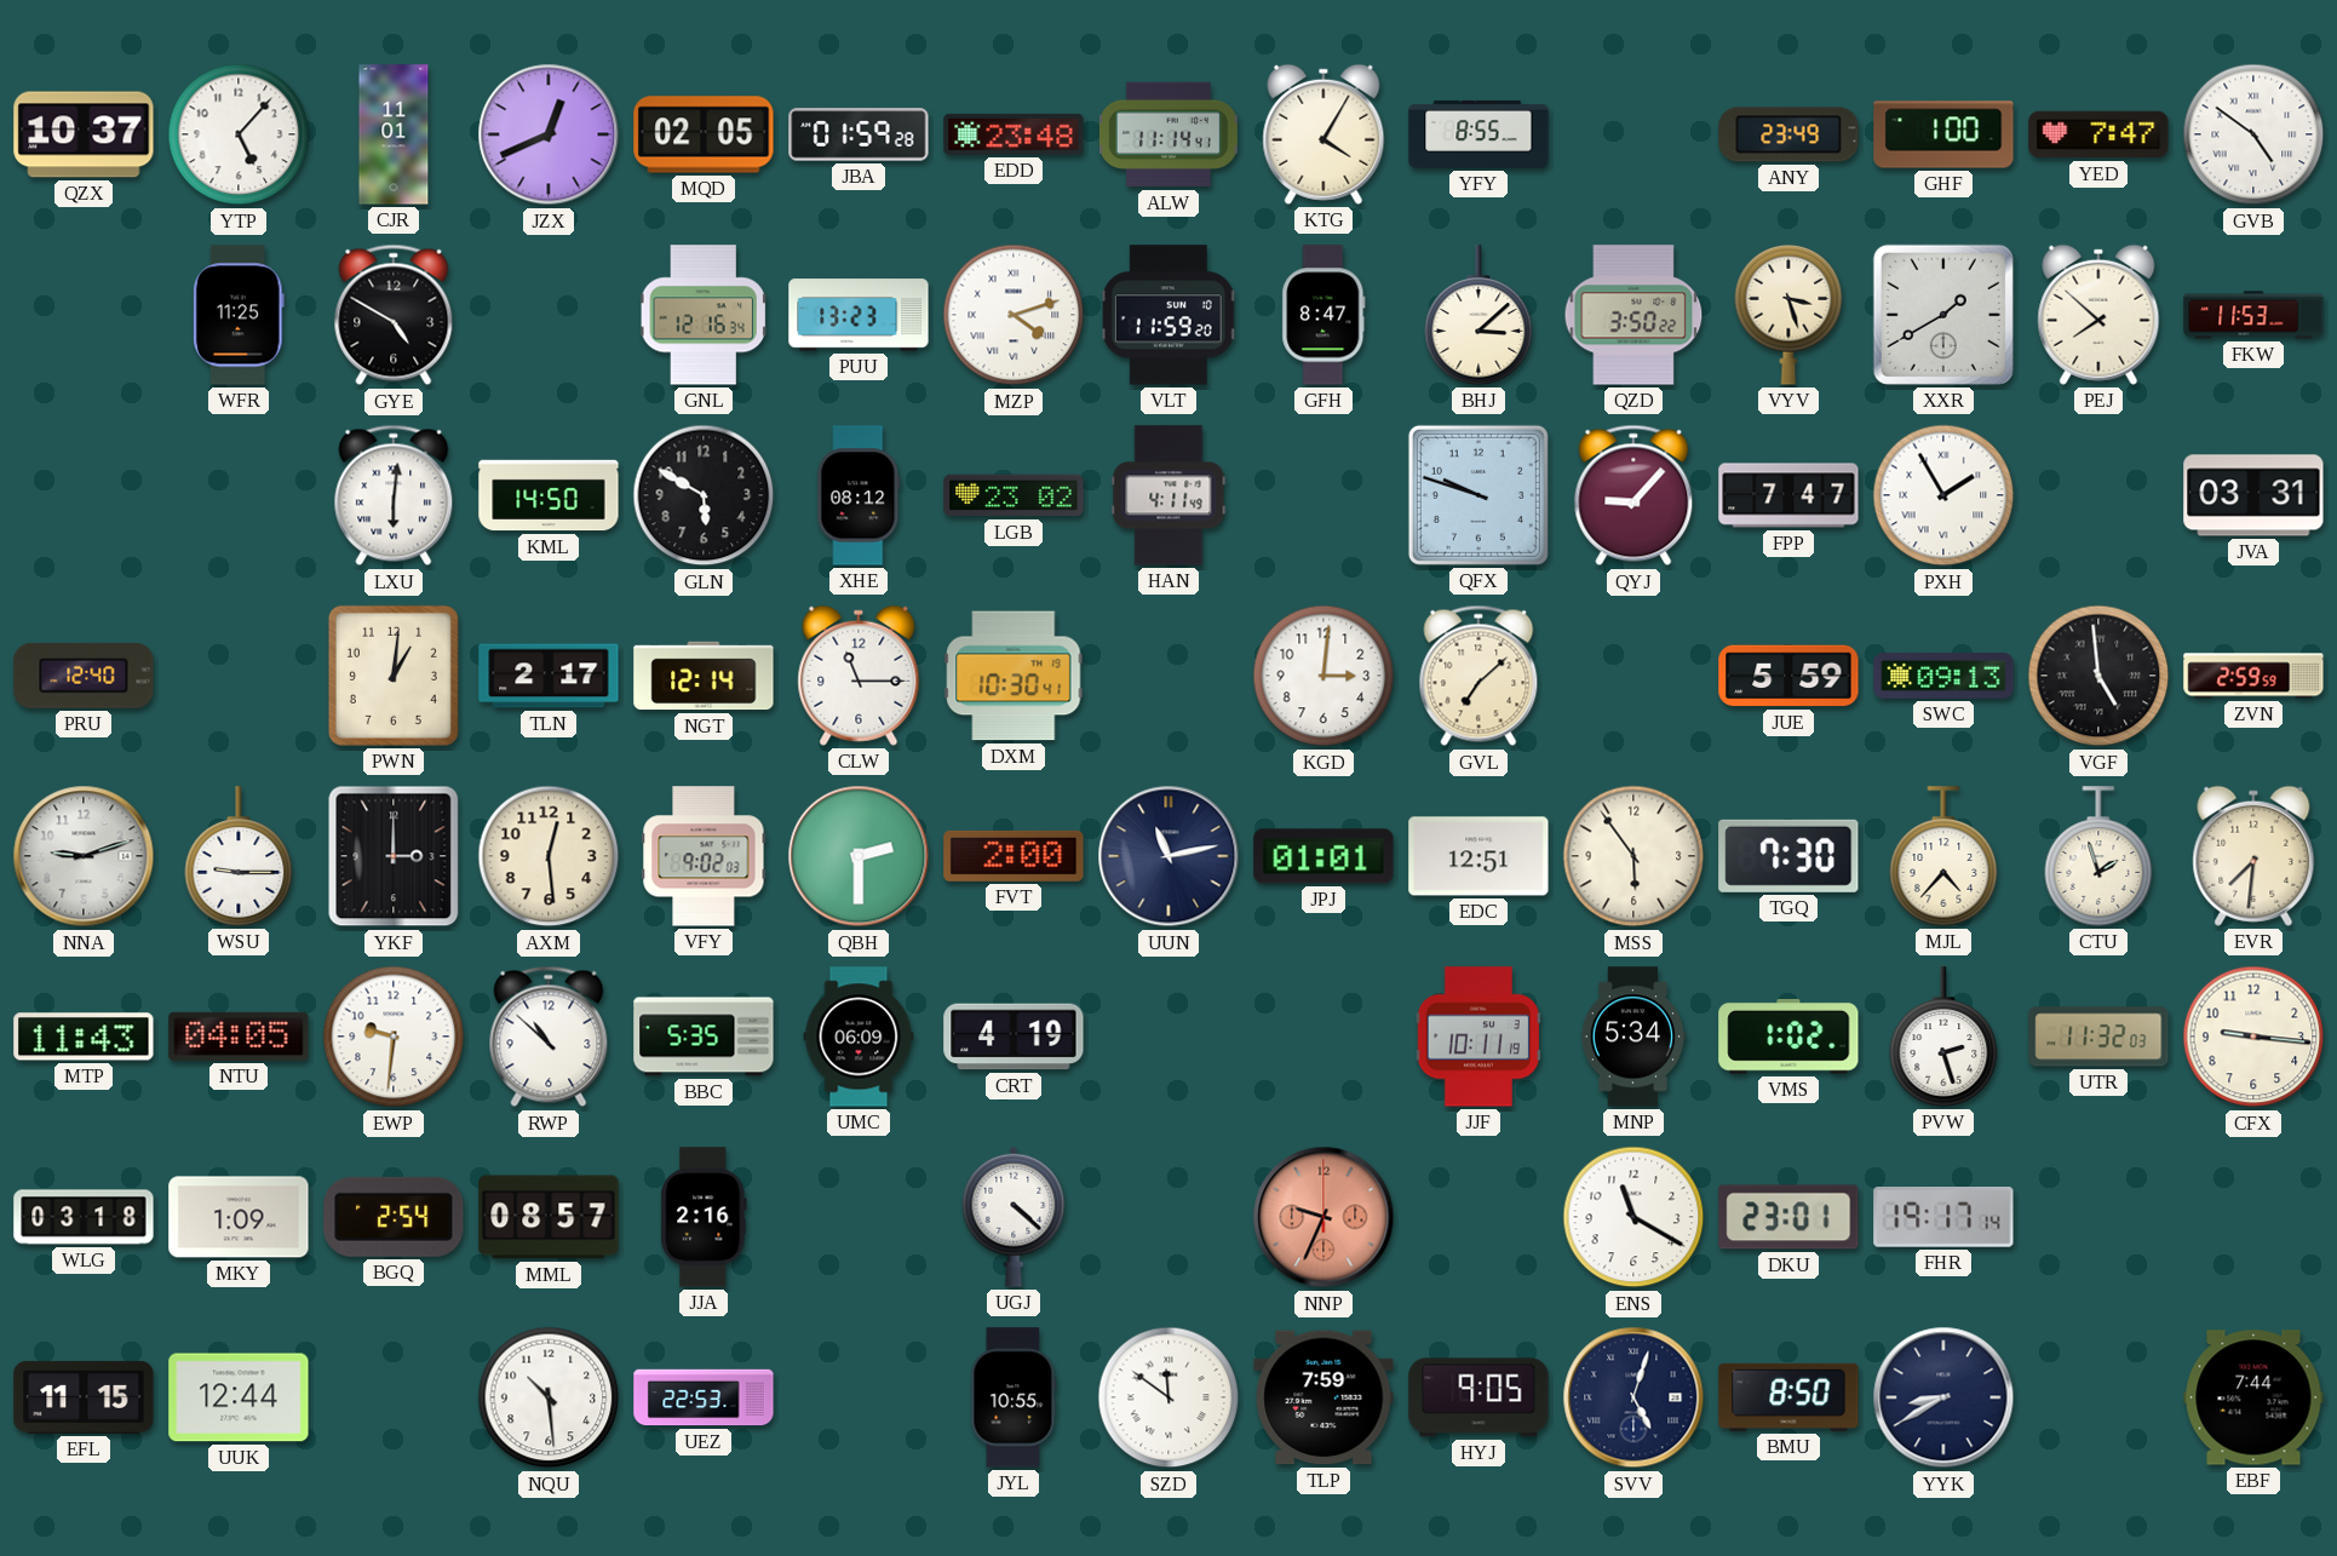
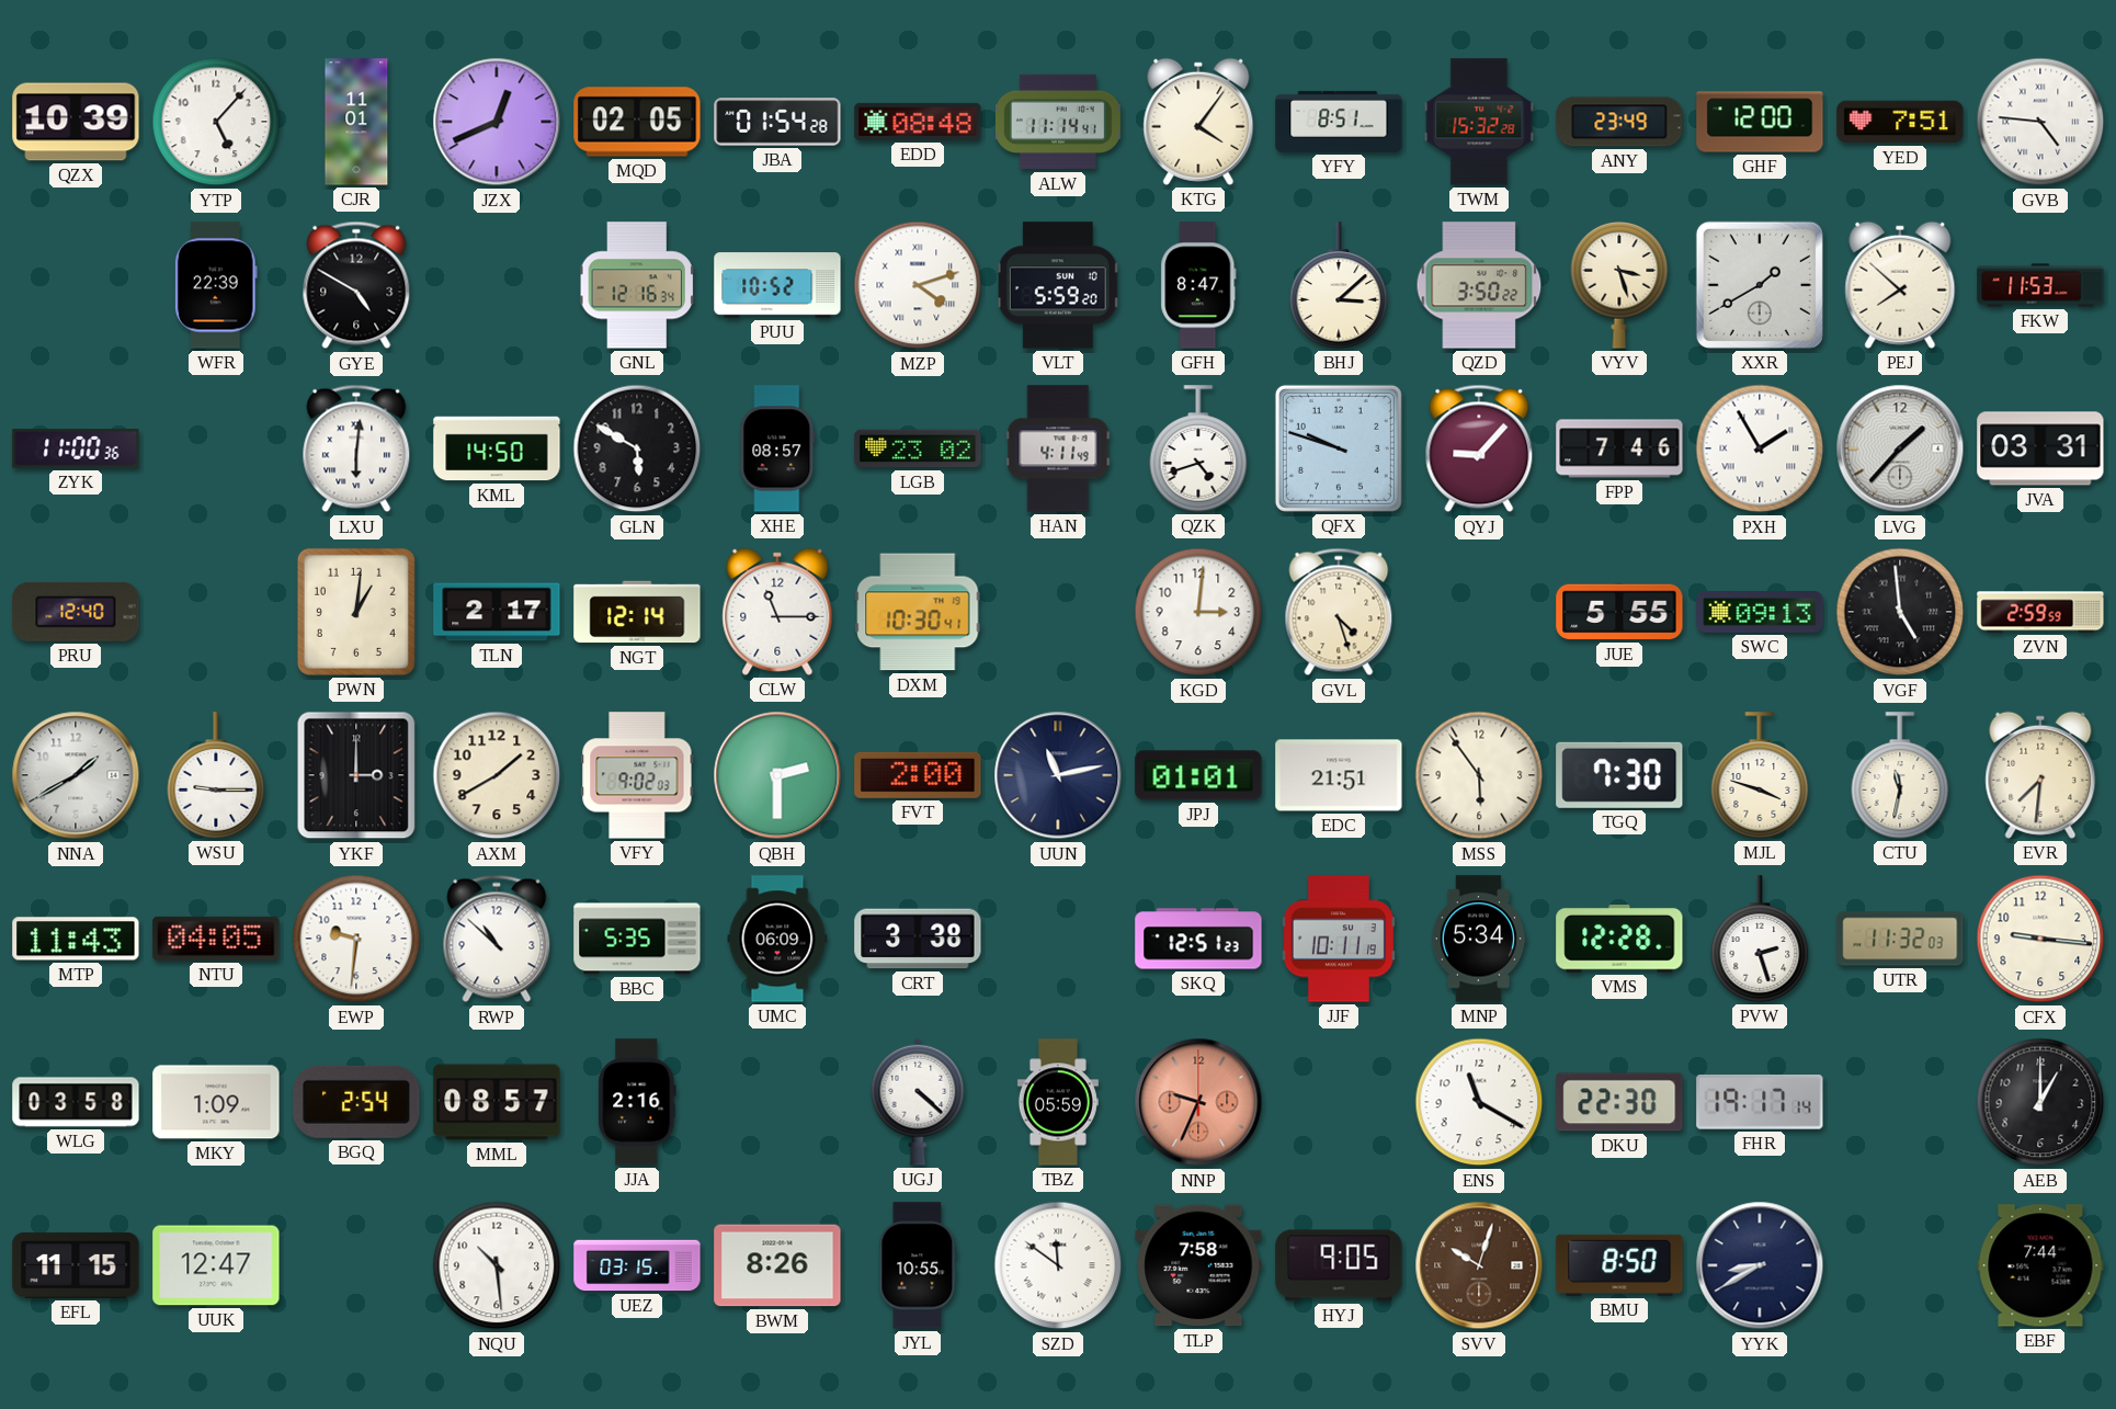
QZX: 10:37 -> 10:39
JBA: 01:59 -> 01:54
EDD: 23:48 -> 08:48
KTG: 4:05 -> 4:06
YFY: 8:55 -> 8:51
TWM: none -> 15:32
GHF: 1:00 -> 12:00
YED: 7:47 -> 7:51
GVB: 4:51 -> 4:46
WFR: 11:25 -> 22:39
PUU: 13:23 -> 10:52
VLT: 11:59 -> 5:59
ZYK: none -> 11:00
XHE: 08:12 -> 08:57
QZK: none -> 4:42
FPP: 7:47 -> 7:46
LVG: none -> 1:37
GVL: 7:08 -> 4:27
JUE: 5:59 -> 5:55
NNA: 9:12 -> 1:40
AXM: 12:29 -> 1:40
EDC: 12:51 -> 21:51
MJL: 4:37 -> 3:48
CTU: 1:57 -> 11:32
CRT: 4:19 -> 3:38
SKQ: none -> 12:51
VMS: 1:02 -> 12:28
WLG: 03:18 -> 03:58
TBZ: none -> 05:59
DKU: 23:01 -> 22:30
AEB: none -> 1:00
UUK: 12:44 -> 12:47
UEZ: 22:53 -> 03:15
BWM: none -> 8:26
TLP: 7:59 -> 7:58
SVV: 5:03 -> 10:03
SVV dial: navy -> brown
